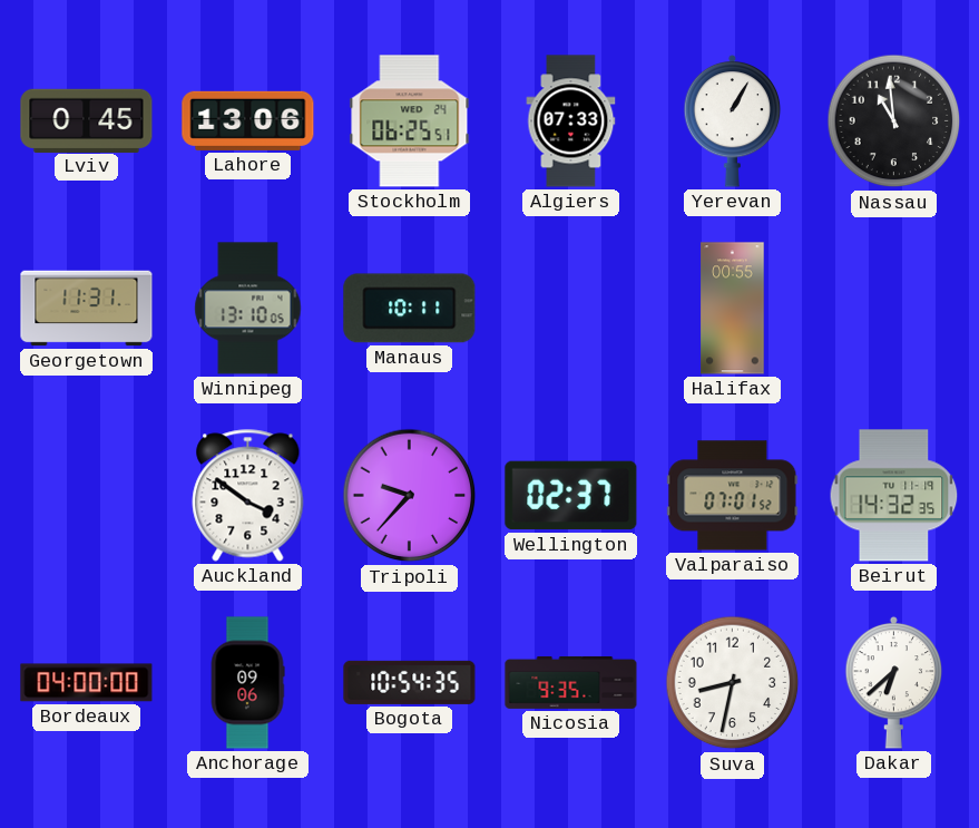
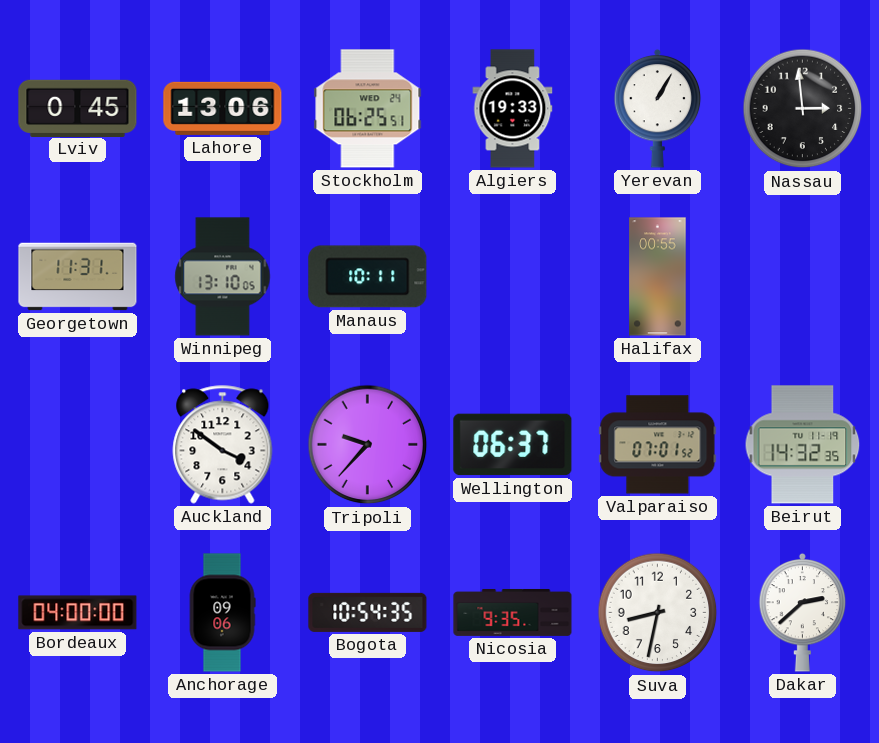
Algiers: 07:33 -> 19:33
Nassau: 10:59 -> 2:59
Wellington: 02:37 -> 06:37
Dakar: 6:38 -> 2:38
